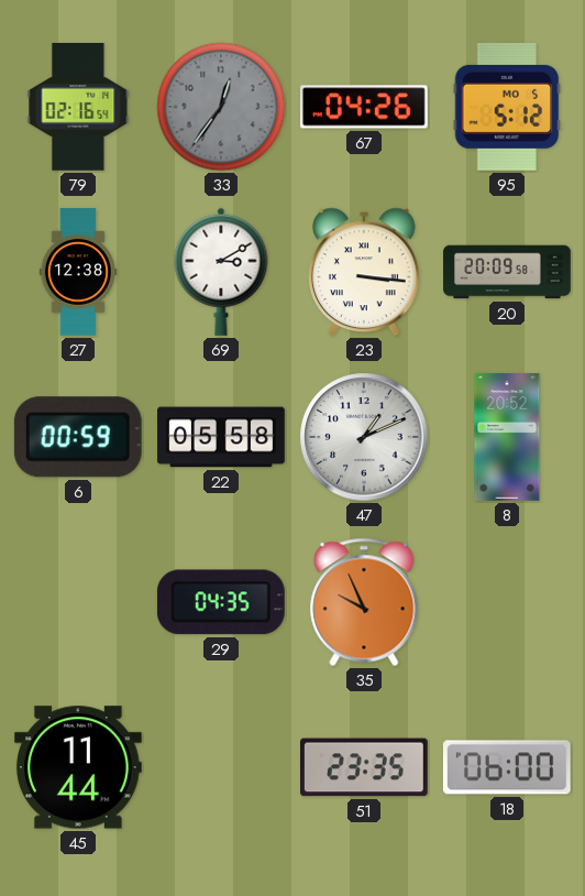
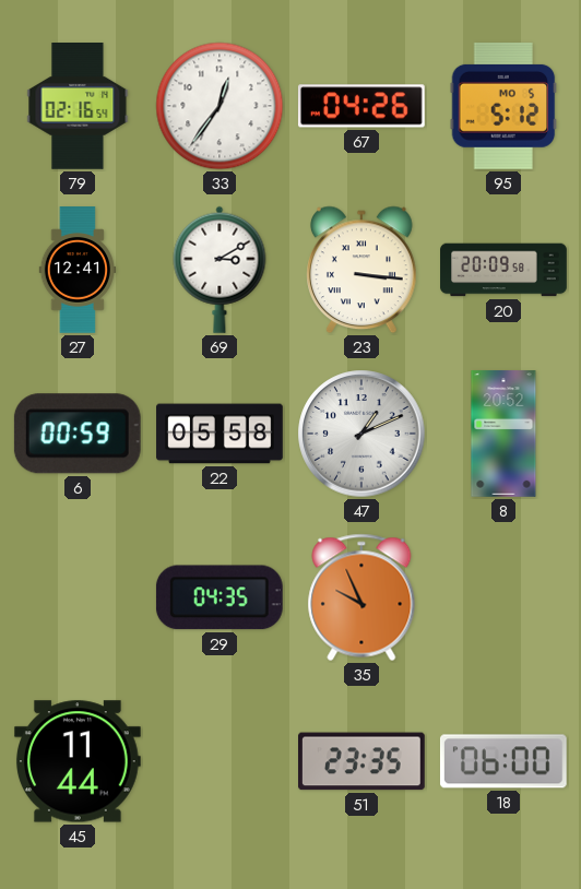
33 dial: grey -> white
27: 12:38 -> 12:41
